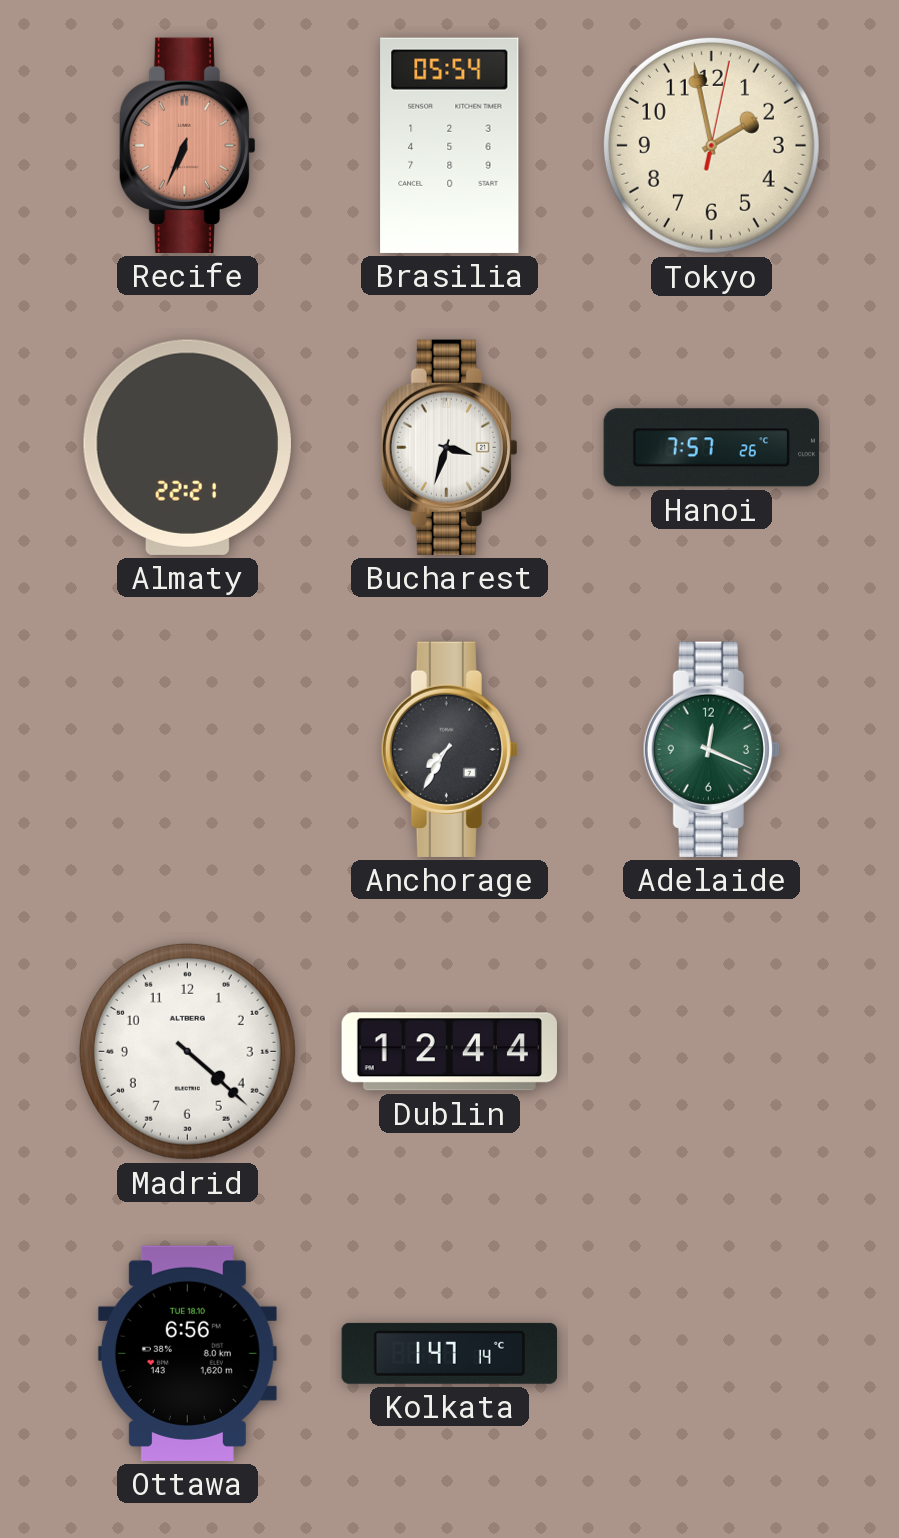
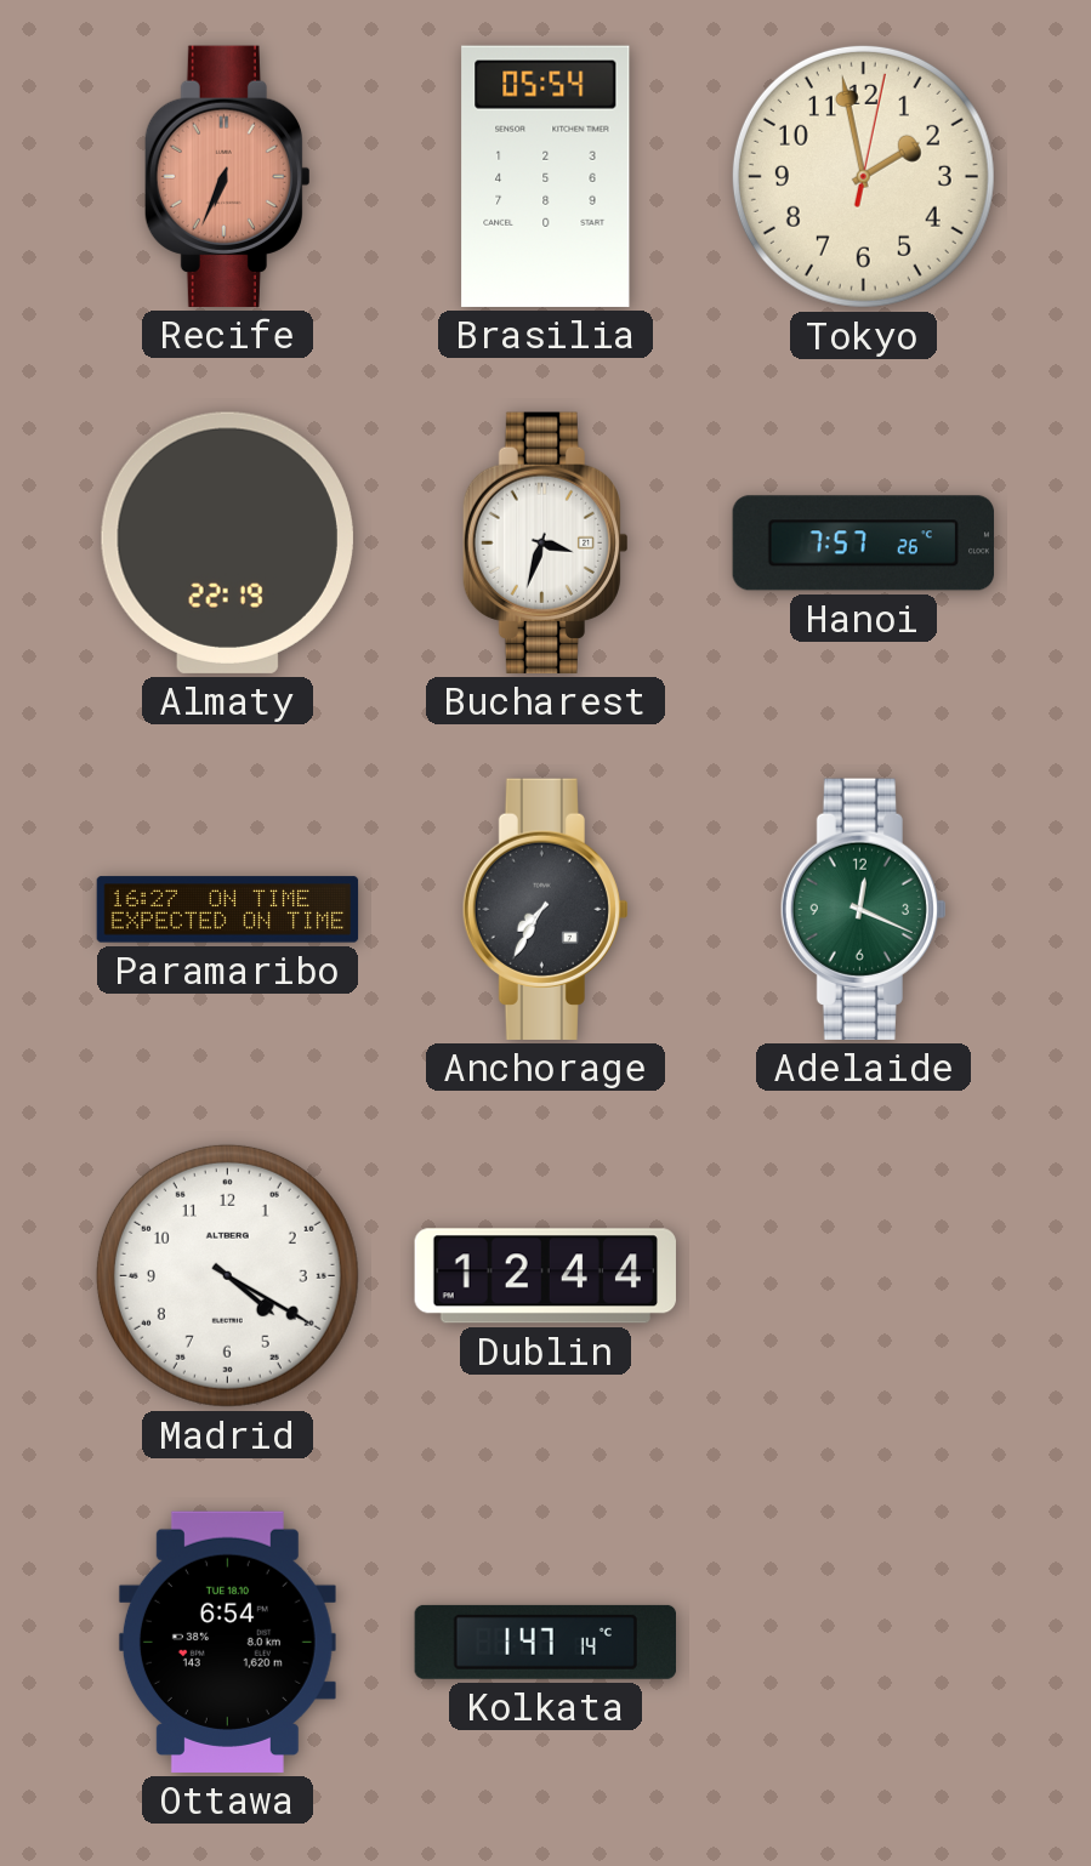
Almaty: 22:21 -> 22:19
Paramaribo: none -> 16:27
Madrid: 4:22 -> 4:20
Ottawa: 6:56 -> 6:54
